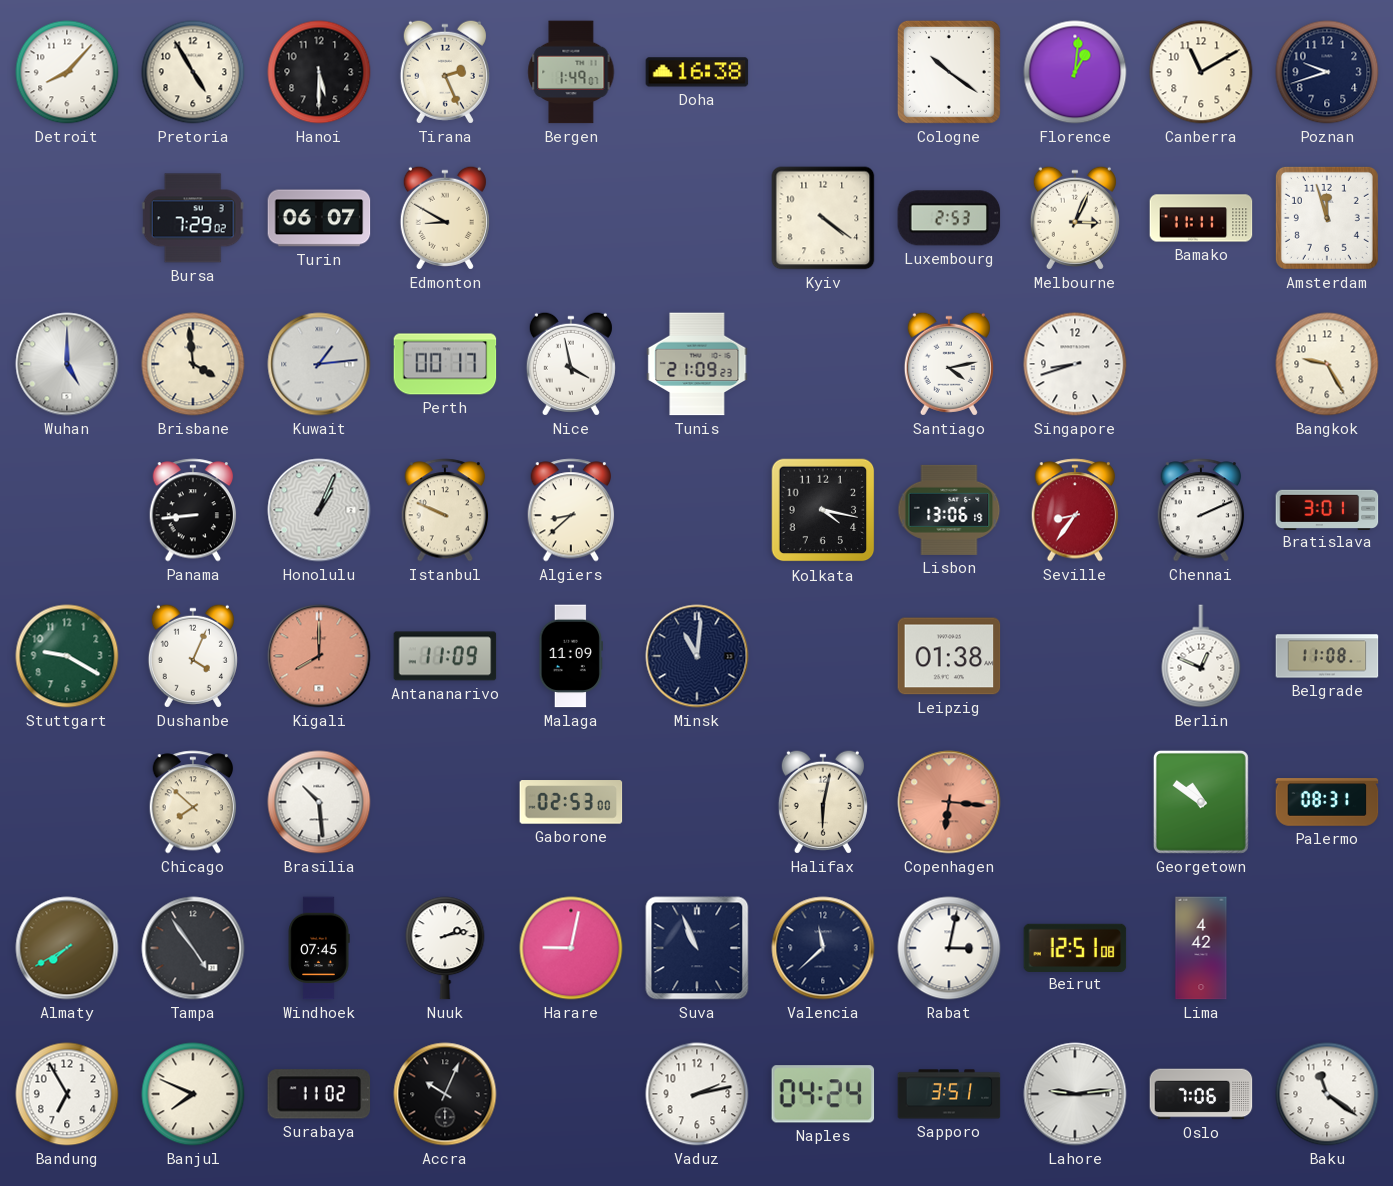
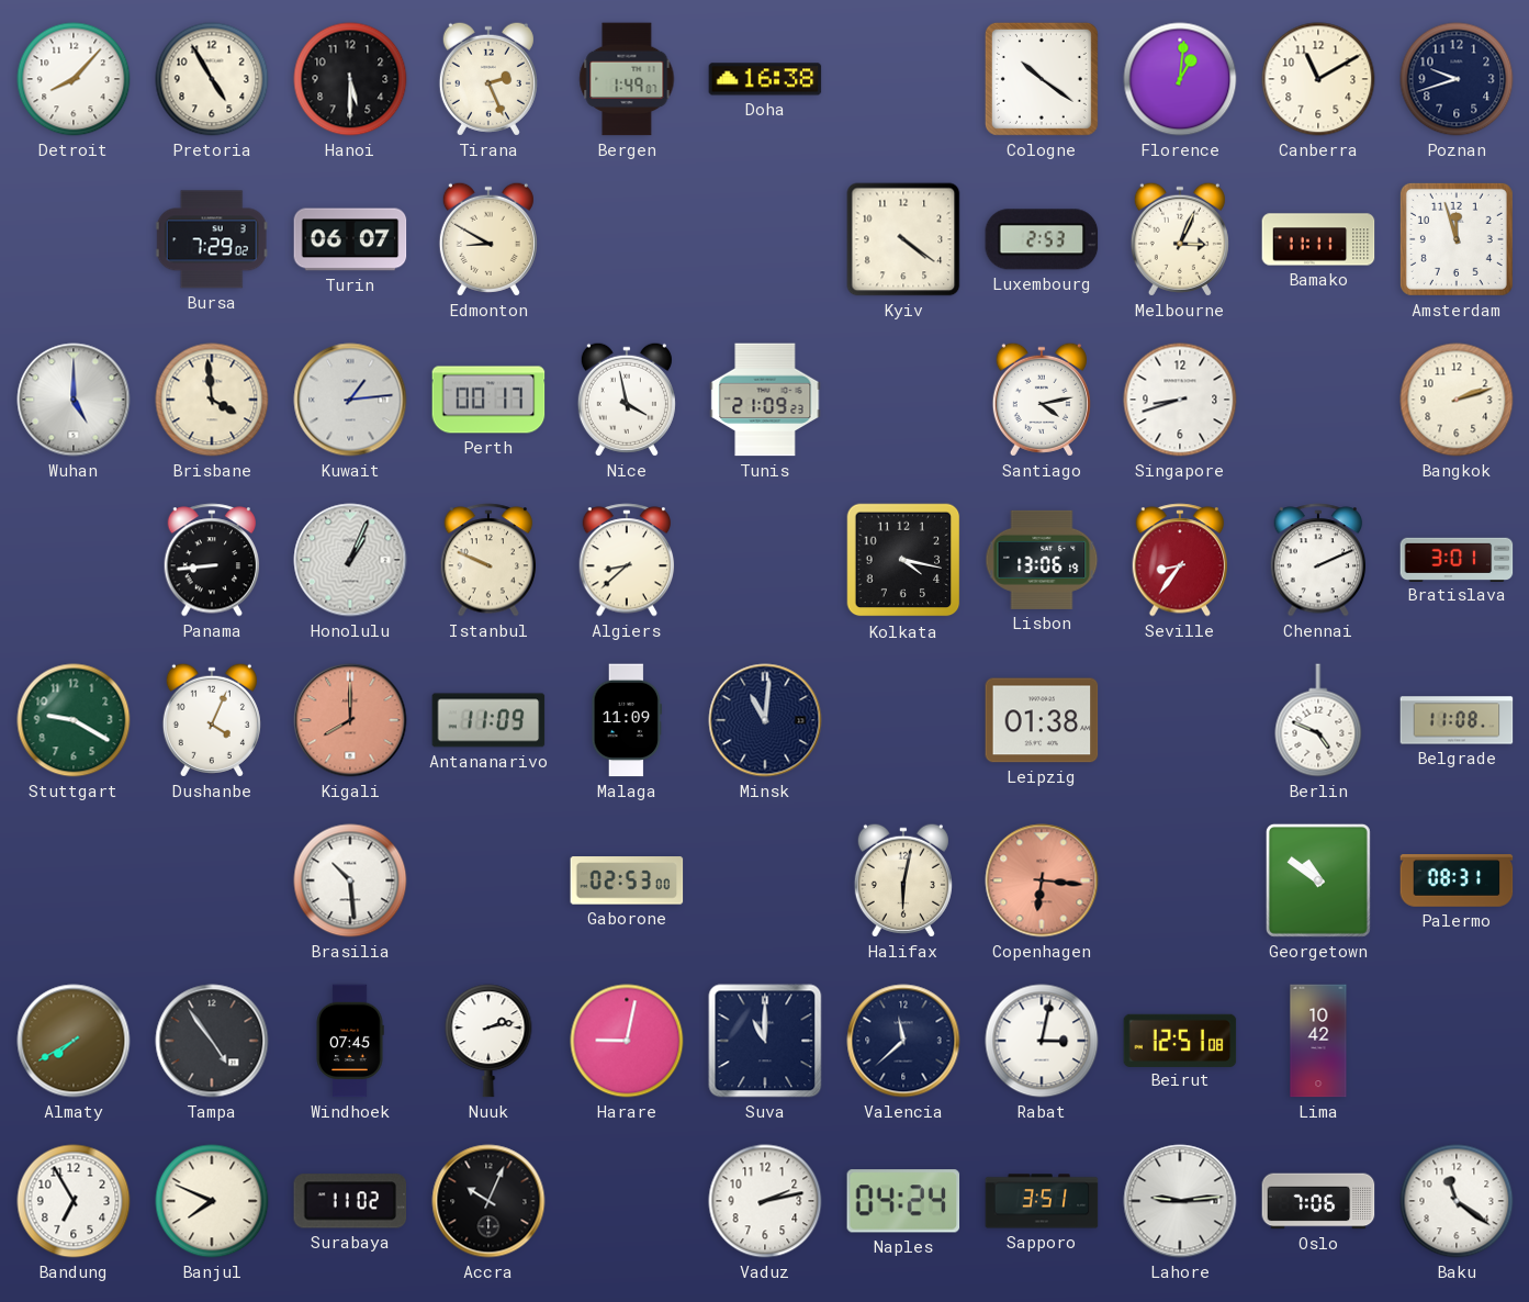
Bangkok: 9:25 -> 2:12
Berlin: 12:49 -> 4:49
Chicago: 7:52 -> none
Suva: 10:56 -> 11:00
Lima: 4:42 -> 10:42
